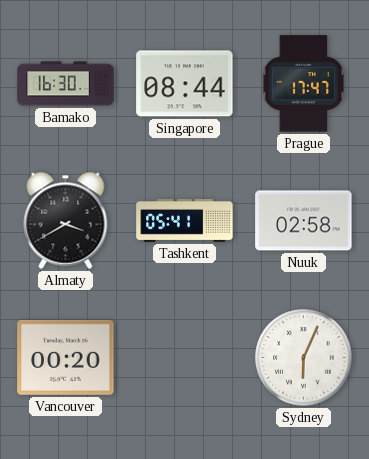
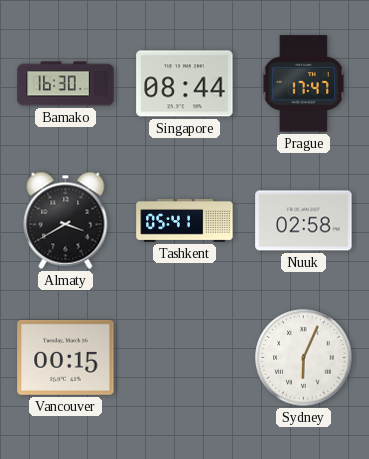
Vancouver: 00:20 -> 00:15
